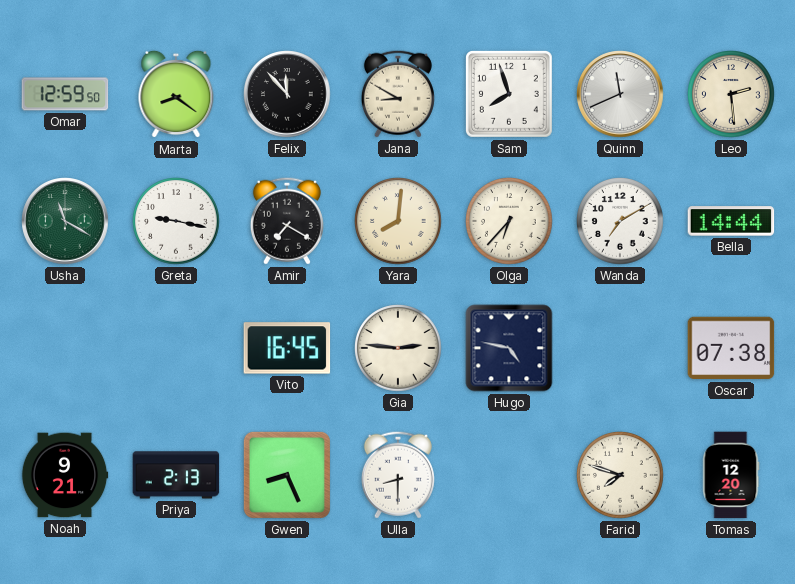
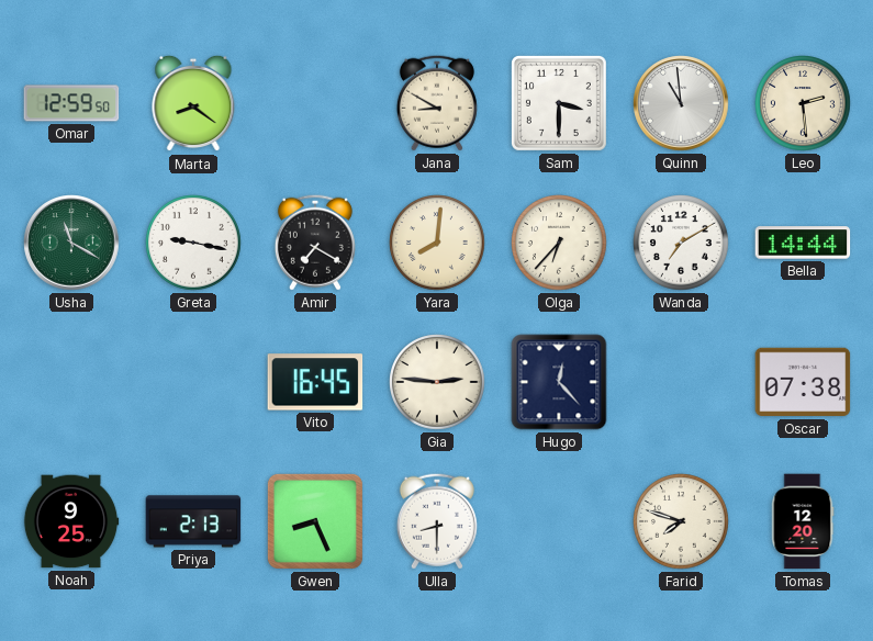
Felix: 11:53 -> none
Sam: 7:57 -> 3:30
Quinn: 11:41 -> 10:59
Hugo: 4:47 -> 12:23
Noah: 9:21 -> 9:25
